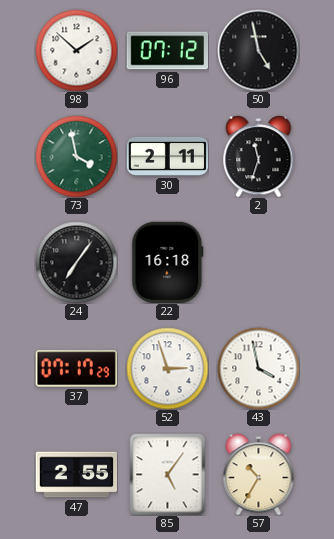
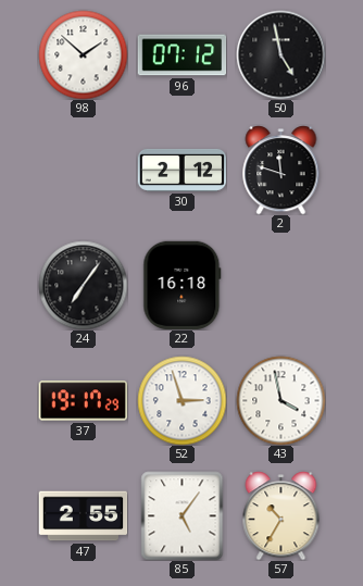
73: 3:58 -> none
30: 2:11 -> 2:12
2: 11:33 -> 11:48
37: 07:17 -> 19:17
